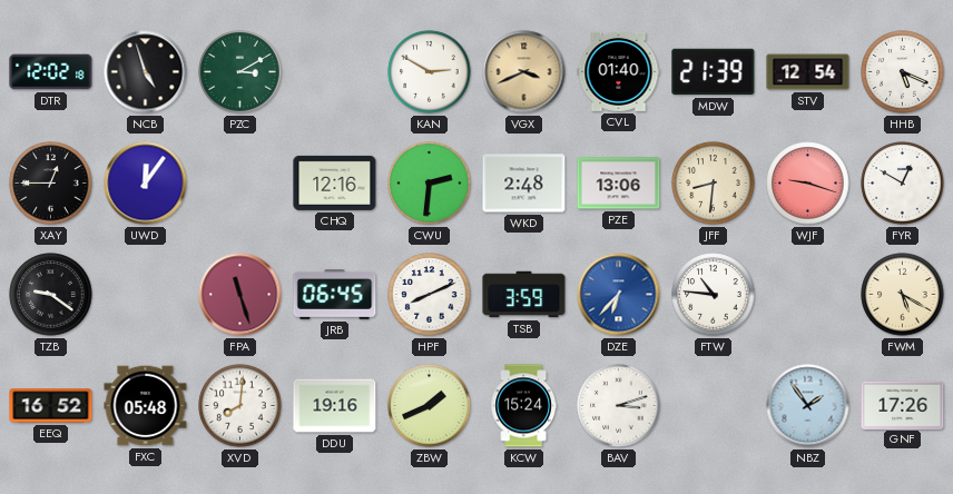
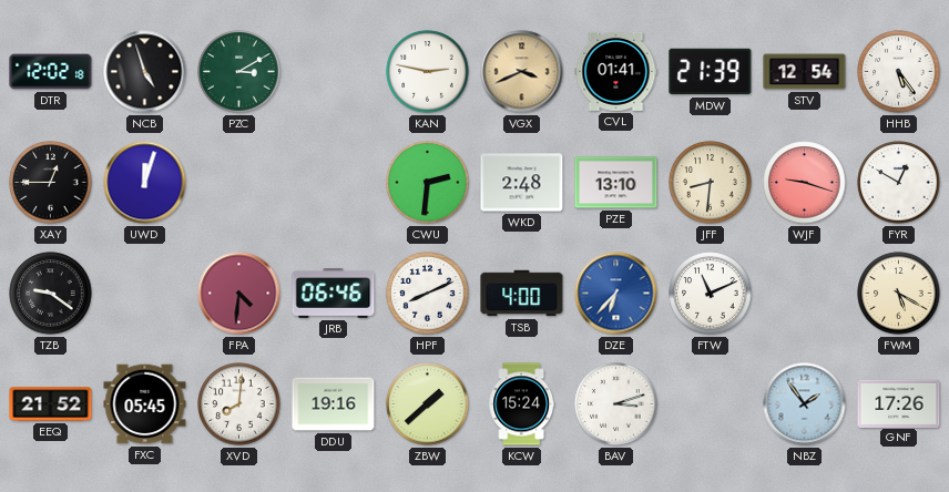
KAN: 2:50 -> 2:47
CVL: 01:40 -> 01:41
HHB: 5:19 -> 5:24
UWD: 12:06 -> 12:03
CHQ: 12:16 -> none
PZE: 13:06 -> 13:10
FPA: 11:27 -> 4:31
JRB: 06:45 -> 06:46
TSB: 3:59 -> 4:00
FTW: 10:46 -> 11:11
EEQ: 16:52 -> 21:52
FXC: 05:48 -> 05:45
ZBW: 1:41 -> 1:38
